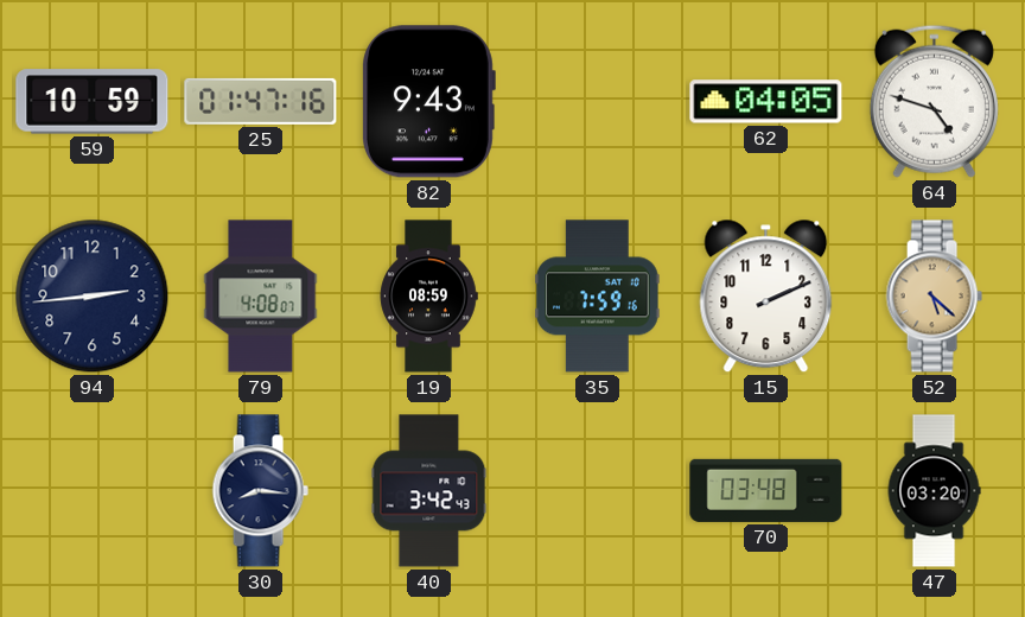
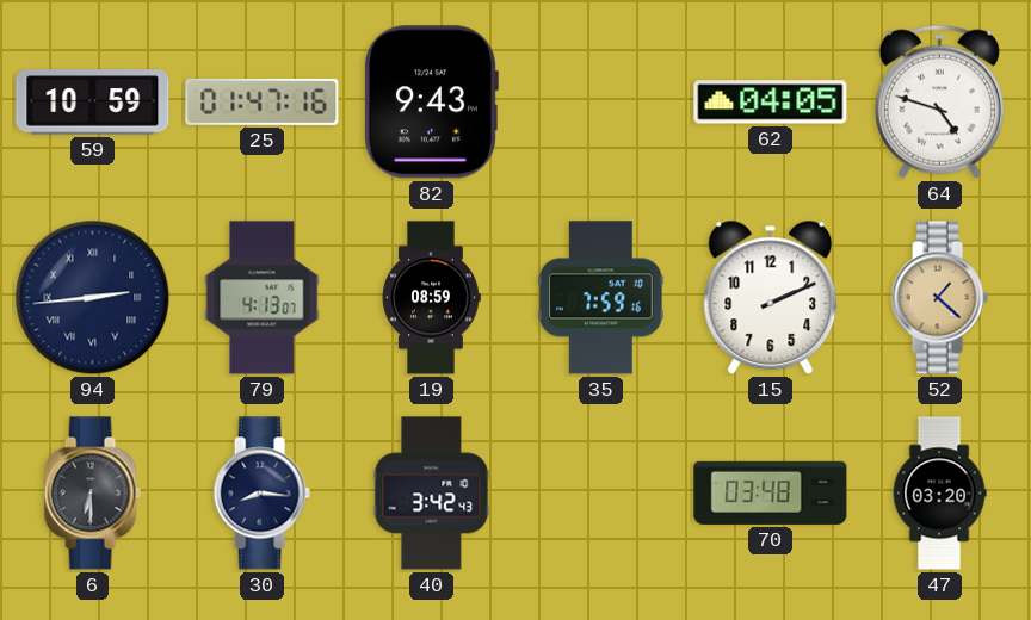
94 numerals: Arabic -> Roman
79: 4:08 -> 4:13
52: 5:22 -> 1:22
6: none -> 6:30
